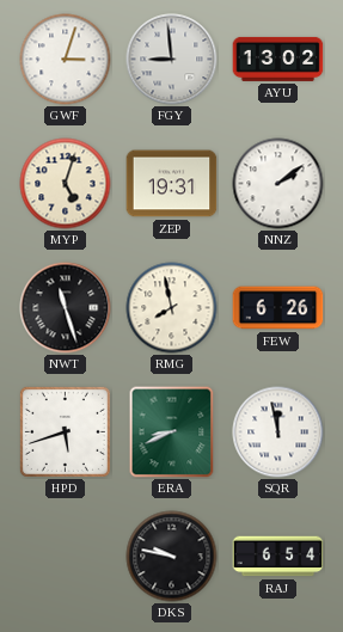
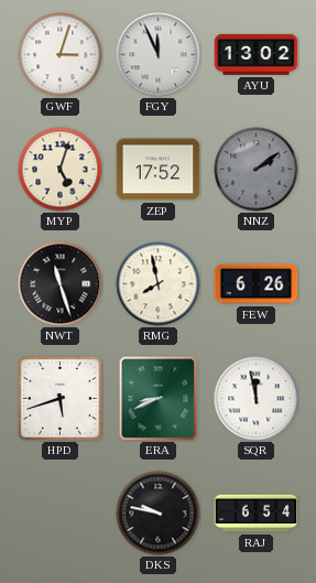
FGY: 8:59 -> 11:56
ZEP: 19:31 -> 17:52
NNZ dial: white -> grey
